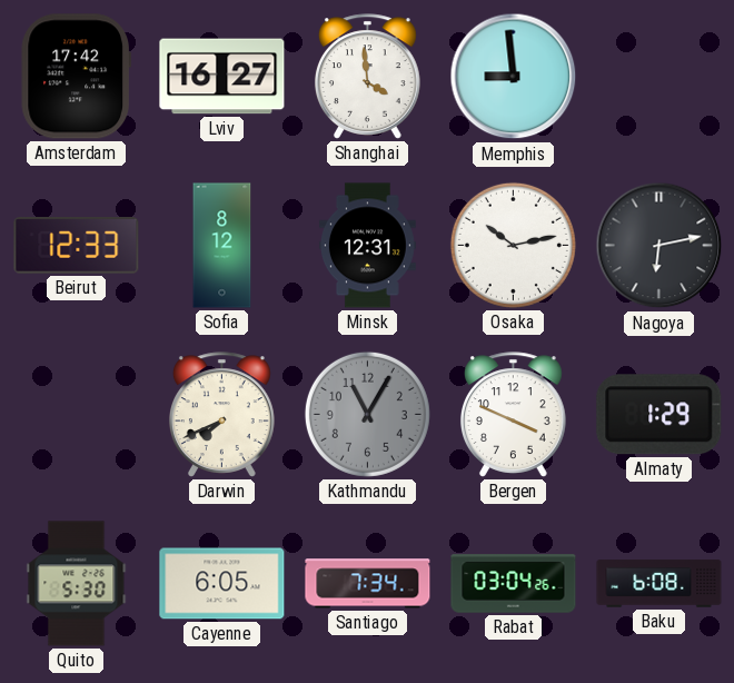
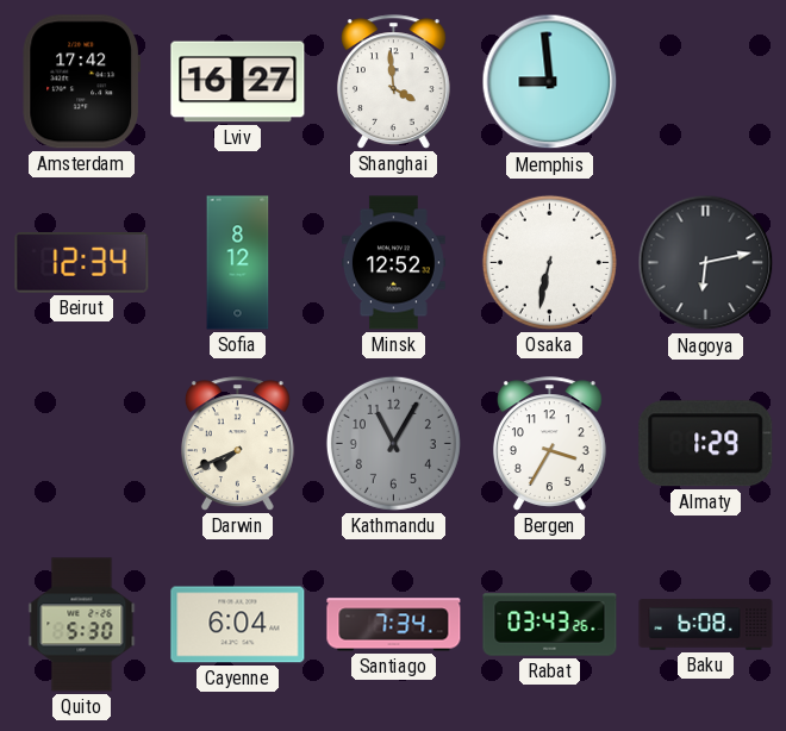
Beirut: 12:33 -> 12:34
Minsk: 12:31 -> 12:52
Osaka: 10:13 -> 6:32
Bergen: 3:49 -> 3:35
Cayenne: 6:05 -> 6:04
Rabat: 03:04 -> 03:43
